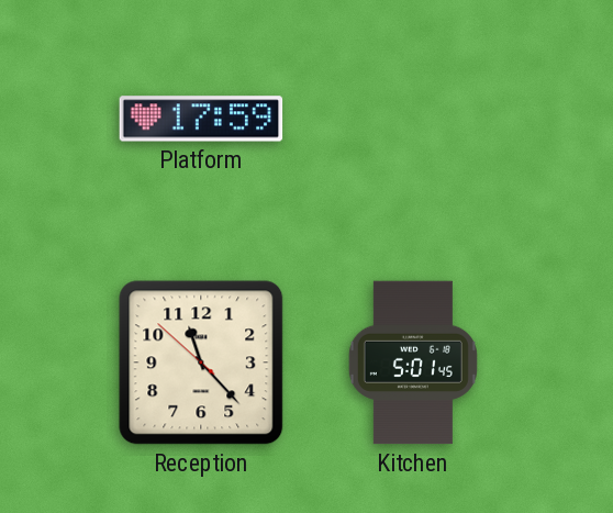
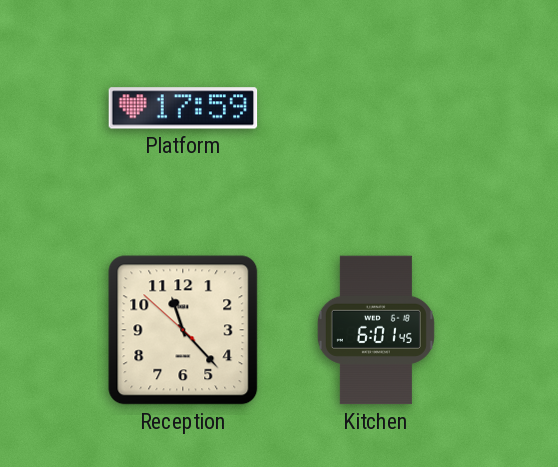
Kitchen: 5:01 -> 6:01
